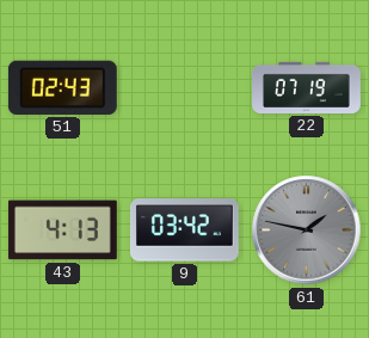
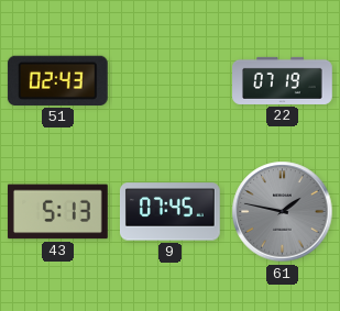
43: 4:13 -> 5:13
9: 03:42 -> 07:45
